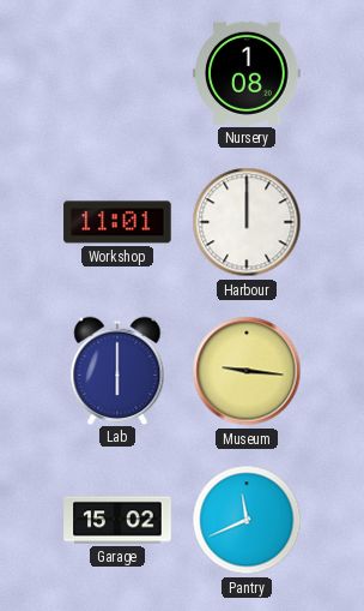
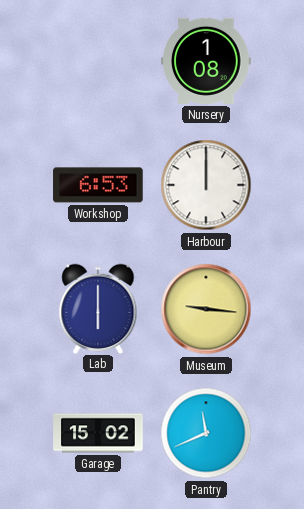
Workshop: 11:01 -> 6:53
